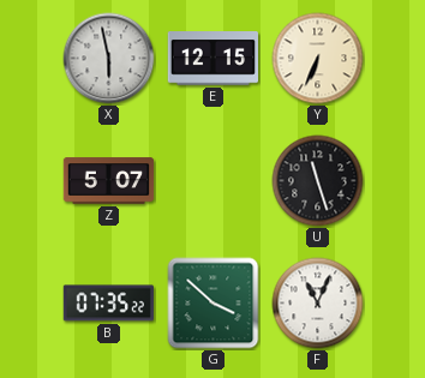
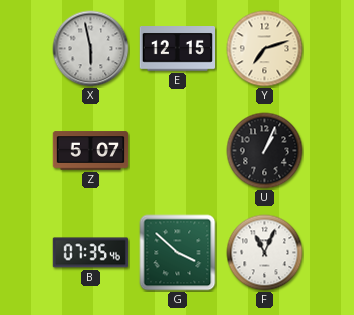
Y: 6:34 -> 7:12
U: 11:27 -> 1:04
B: 07:35:22 -> 07:35:46
